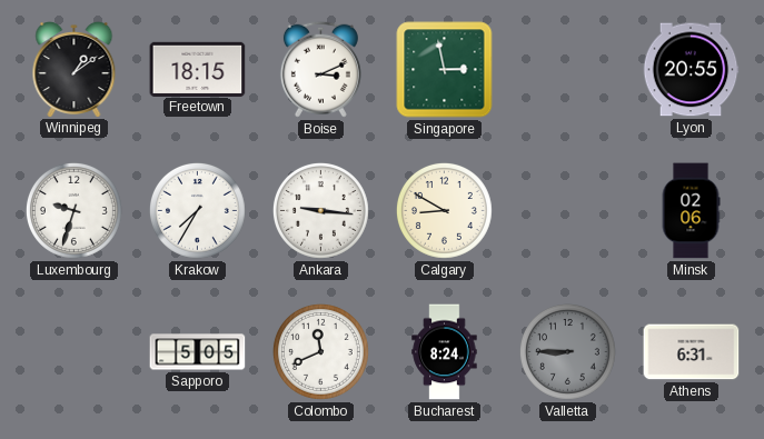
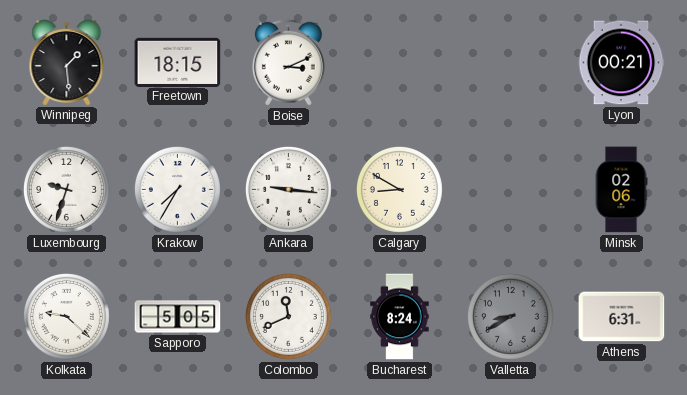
Winnipeg: 1:09 -> 1:29
Singapore: 2:58 -> none
Lyon: 20:55 -> 00:21
Kolkata: none -> 9:22
Valletta: 8:45 -> 8:40
